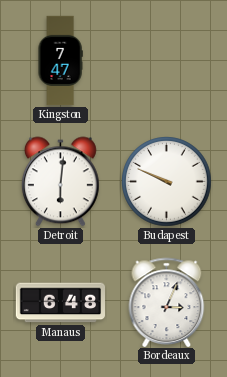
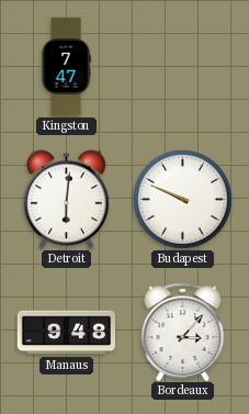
Manaus: 6:48 -> 9:48
Bordeaux: 3:04 -> 3:07
